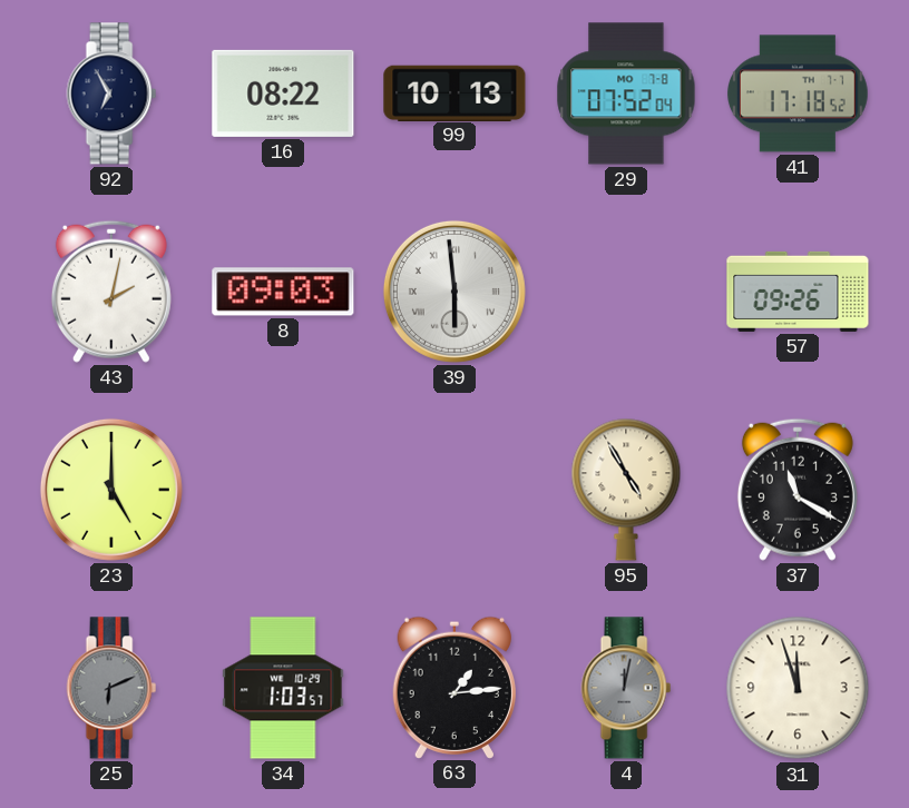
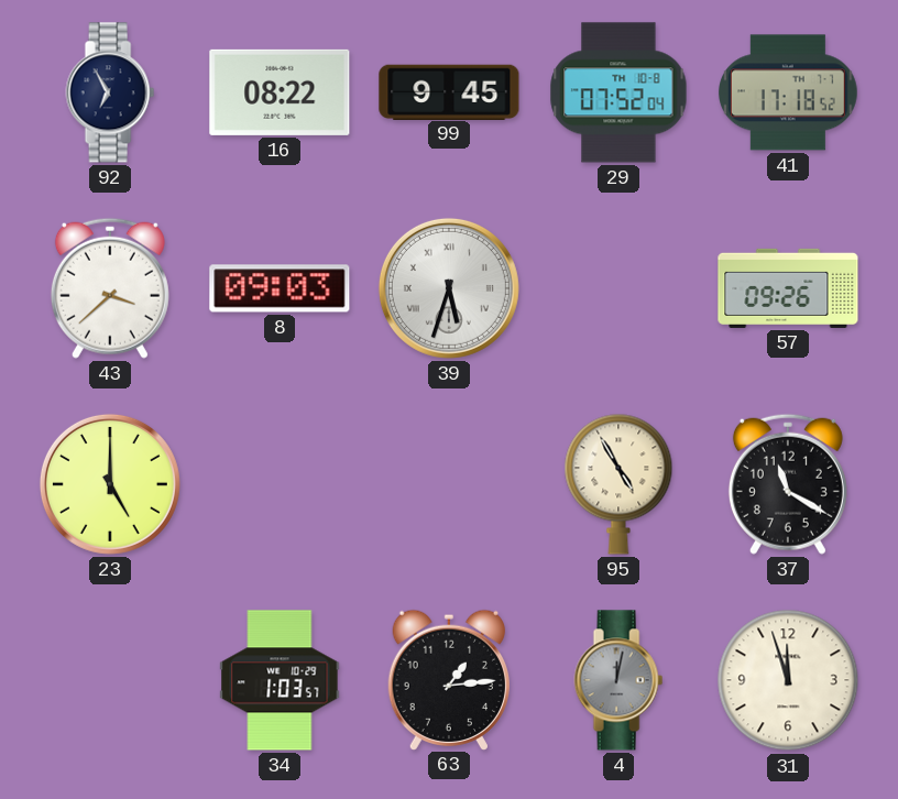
99: 10:13 -> 9:45
29 date: MO 7-8 -> TH 10-8
43: 2:02 -> 3:38
39: 5:59 -> 5:33
25: 6:11 -> none
